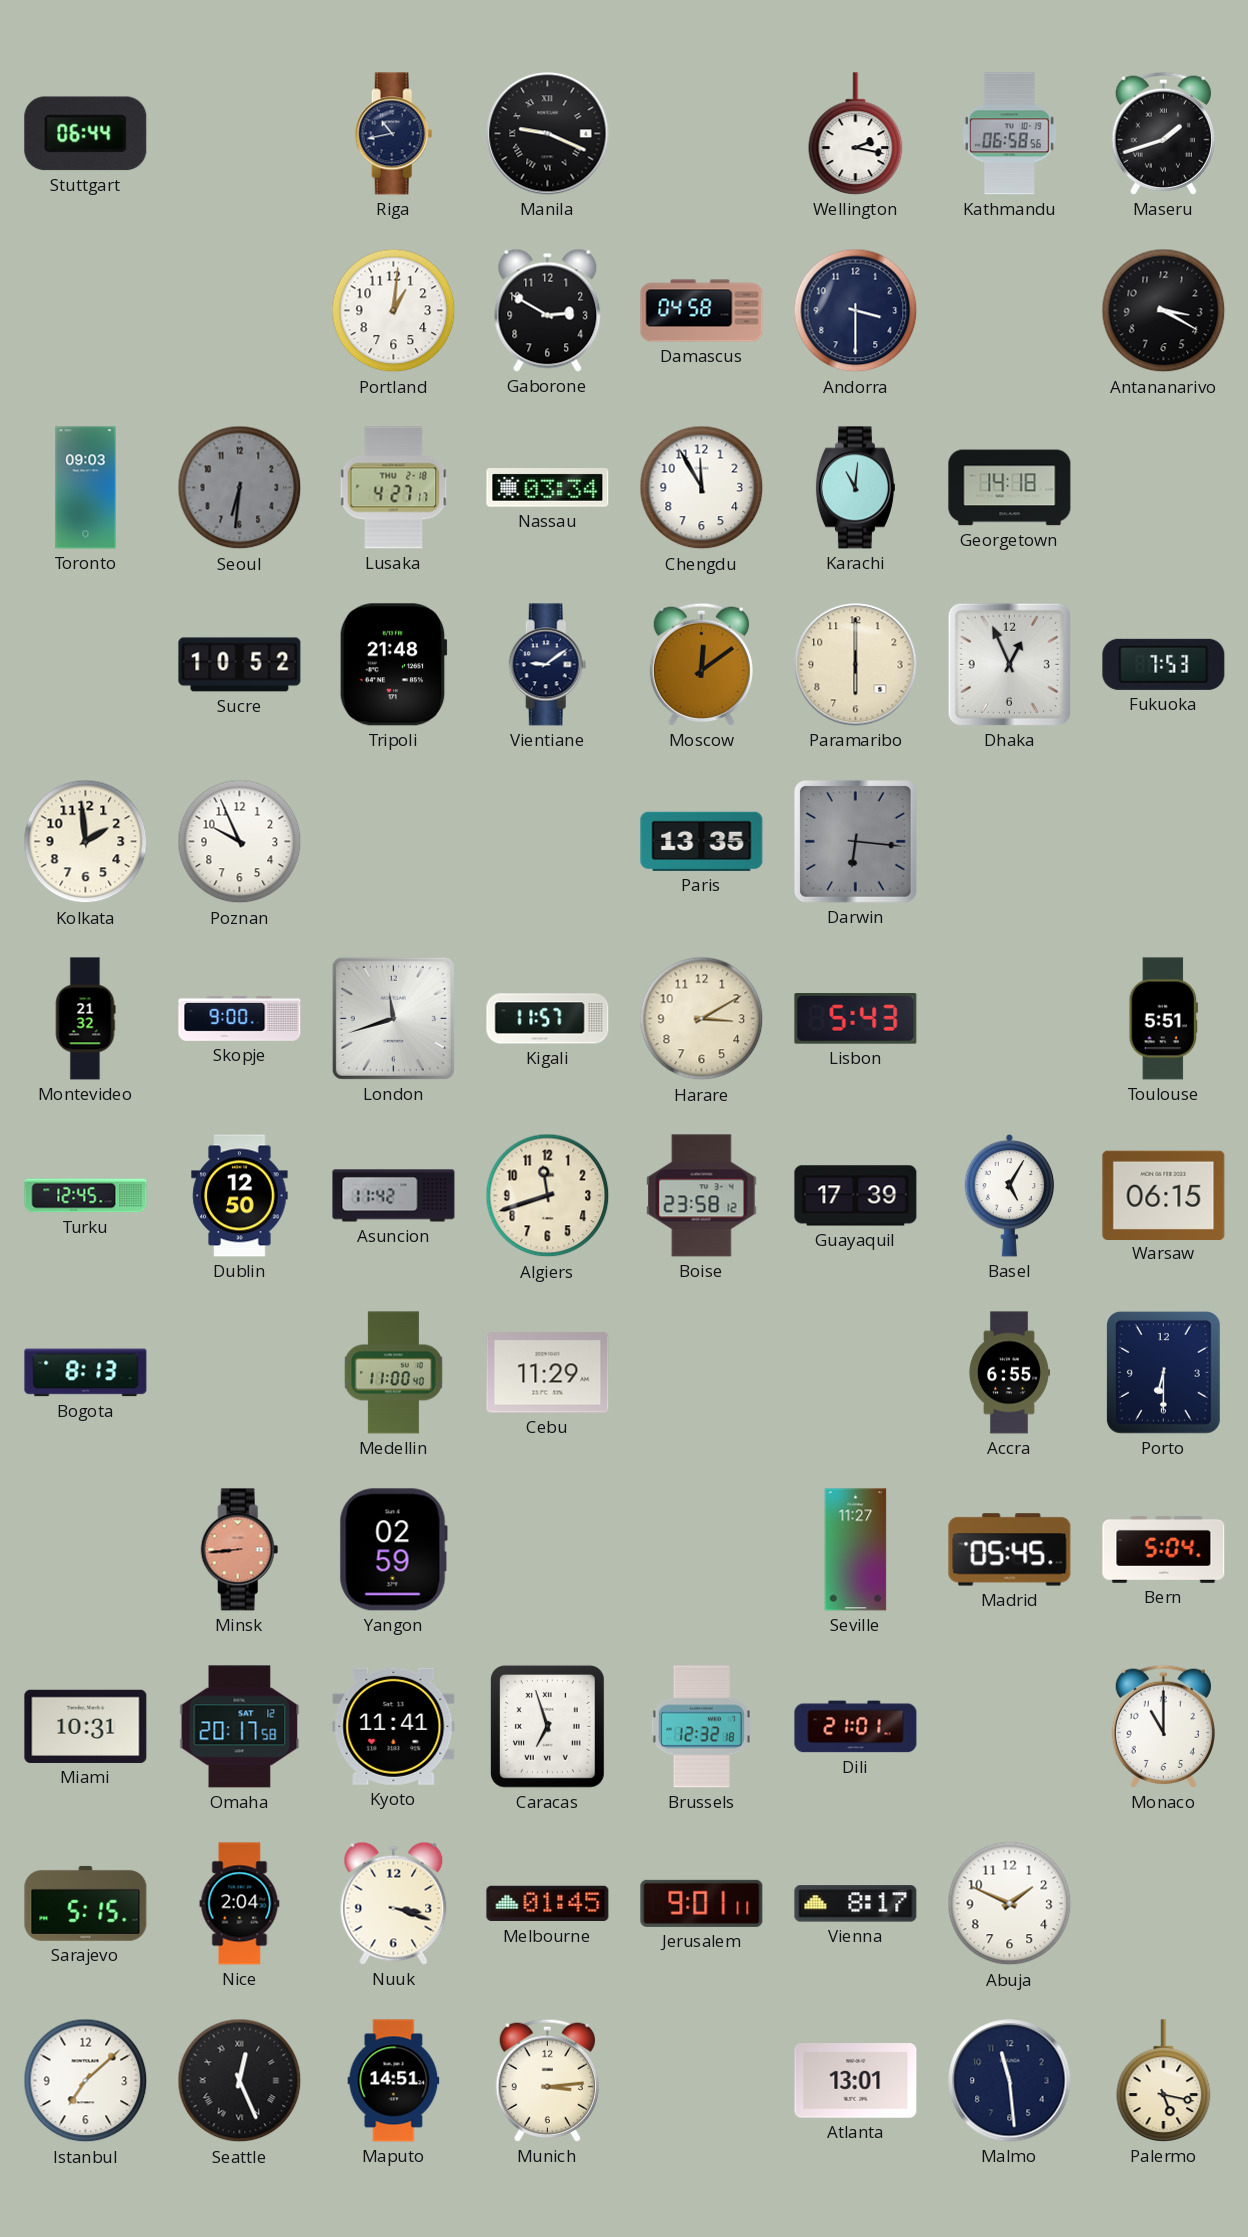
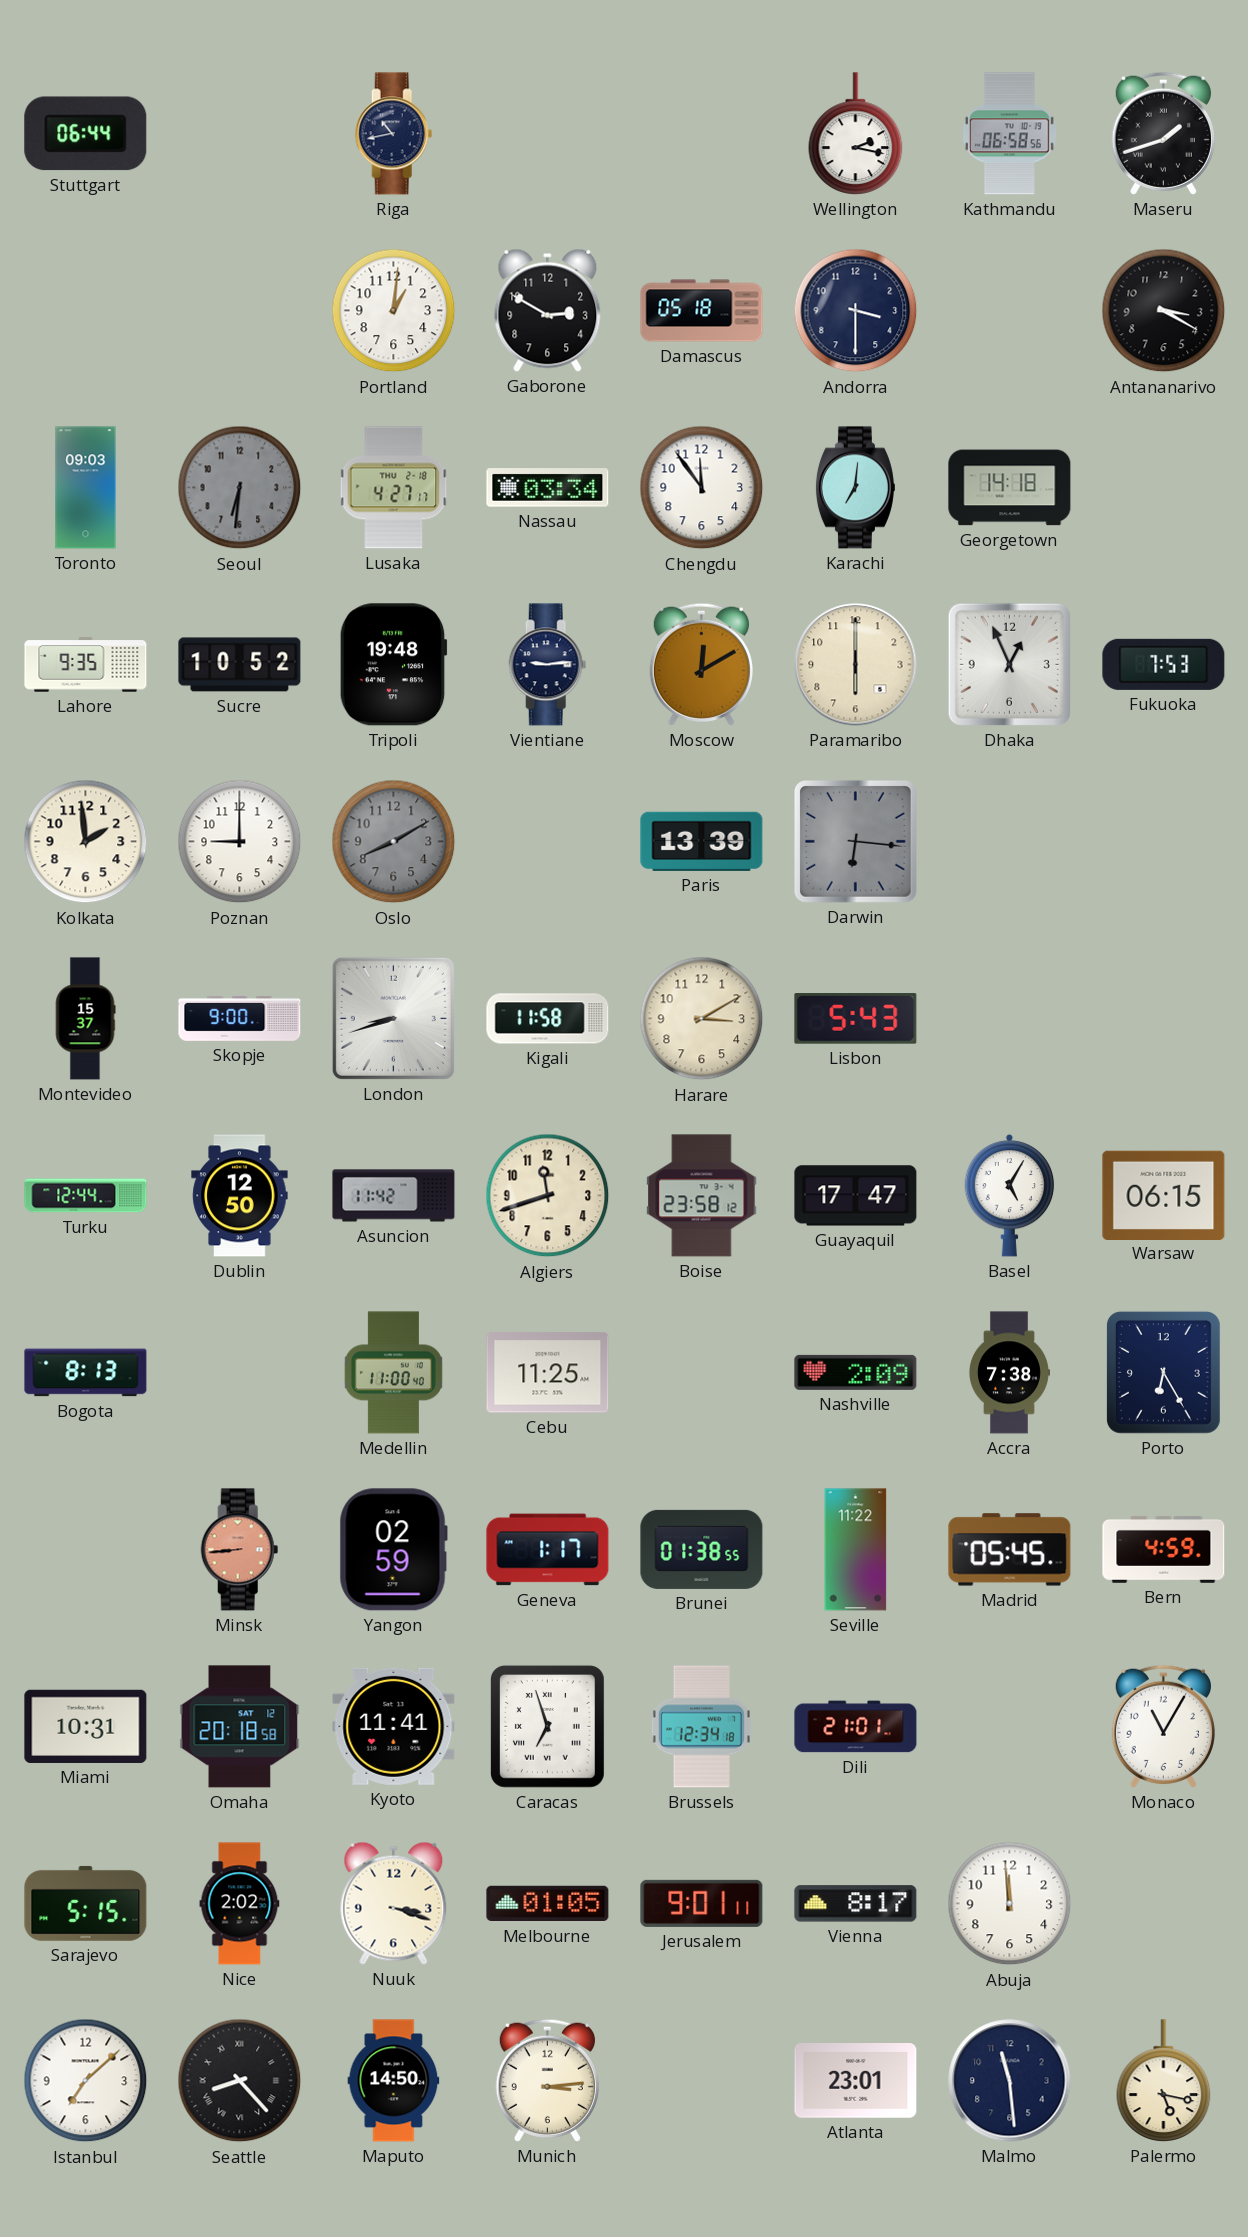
Manila: 9:19 -> none
Damascus: 04:58 -> 05:18
Chengdu: 11:55 -> 11:54
Karachi: 11:01 -> 7:01
Lahore: none -> 9:35
Tripoli: 21:48 -> 19:48
Vientiane: 9:09 -> 9:14
Moscow: 12:09 -> 12:10
Poznan: 9:56 -> 9:00
Oslo: none -> 8:10
Paris: 13:35 -> 13:39
Montevideo: 21:32 -> 15:37
London: 11:42 -> 8:42
Kigali: 11:57 -> 11:58
Toulouse: 5:51 -> none
Turku: 12:45 -> 12:44
Guayaquil: 17:39 -> 17:47
Cebu: 11:29 -> 11:25
Nashville: none -> 2:09
Accra: 6:55 -> 7:38
Porto: 6:30 -> 6:25
Geneva: none -> 1:17
Brunei: none -> 01:38
Seville: 11:27 -> 11:22
Bern: 5:04 -> 4:59
Omaha: 20:17 -> 20:18
Brussels: 12:32 -> 12:34
Monaco: 11:00 -> 11:05
Nice: 2:04 -> 2:02
Melbourne: 01:45 -> 01:05
Abuja: 1:49 -> 11:59
Seattle: 12:26 -> 8:23
Maputo: 14:51 -> 14:50
Atlanta: 13:01 -> 23:01
